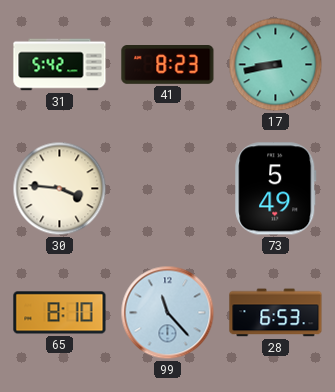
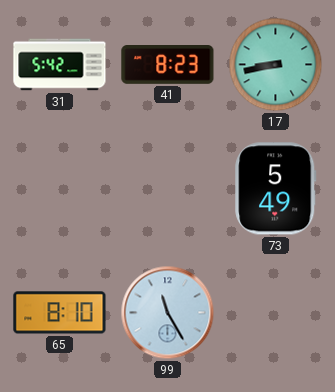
30: 3:46 -> none
99: 11:23 -> 11:25
28: 6:53 -> none
